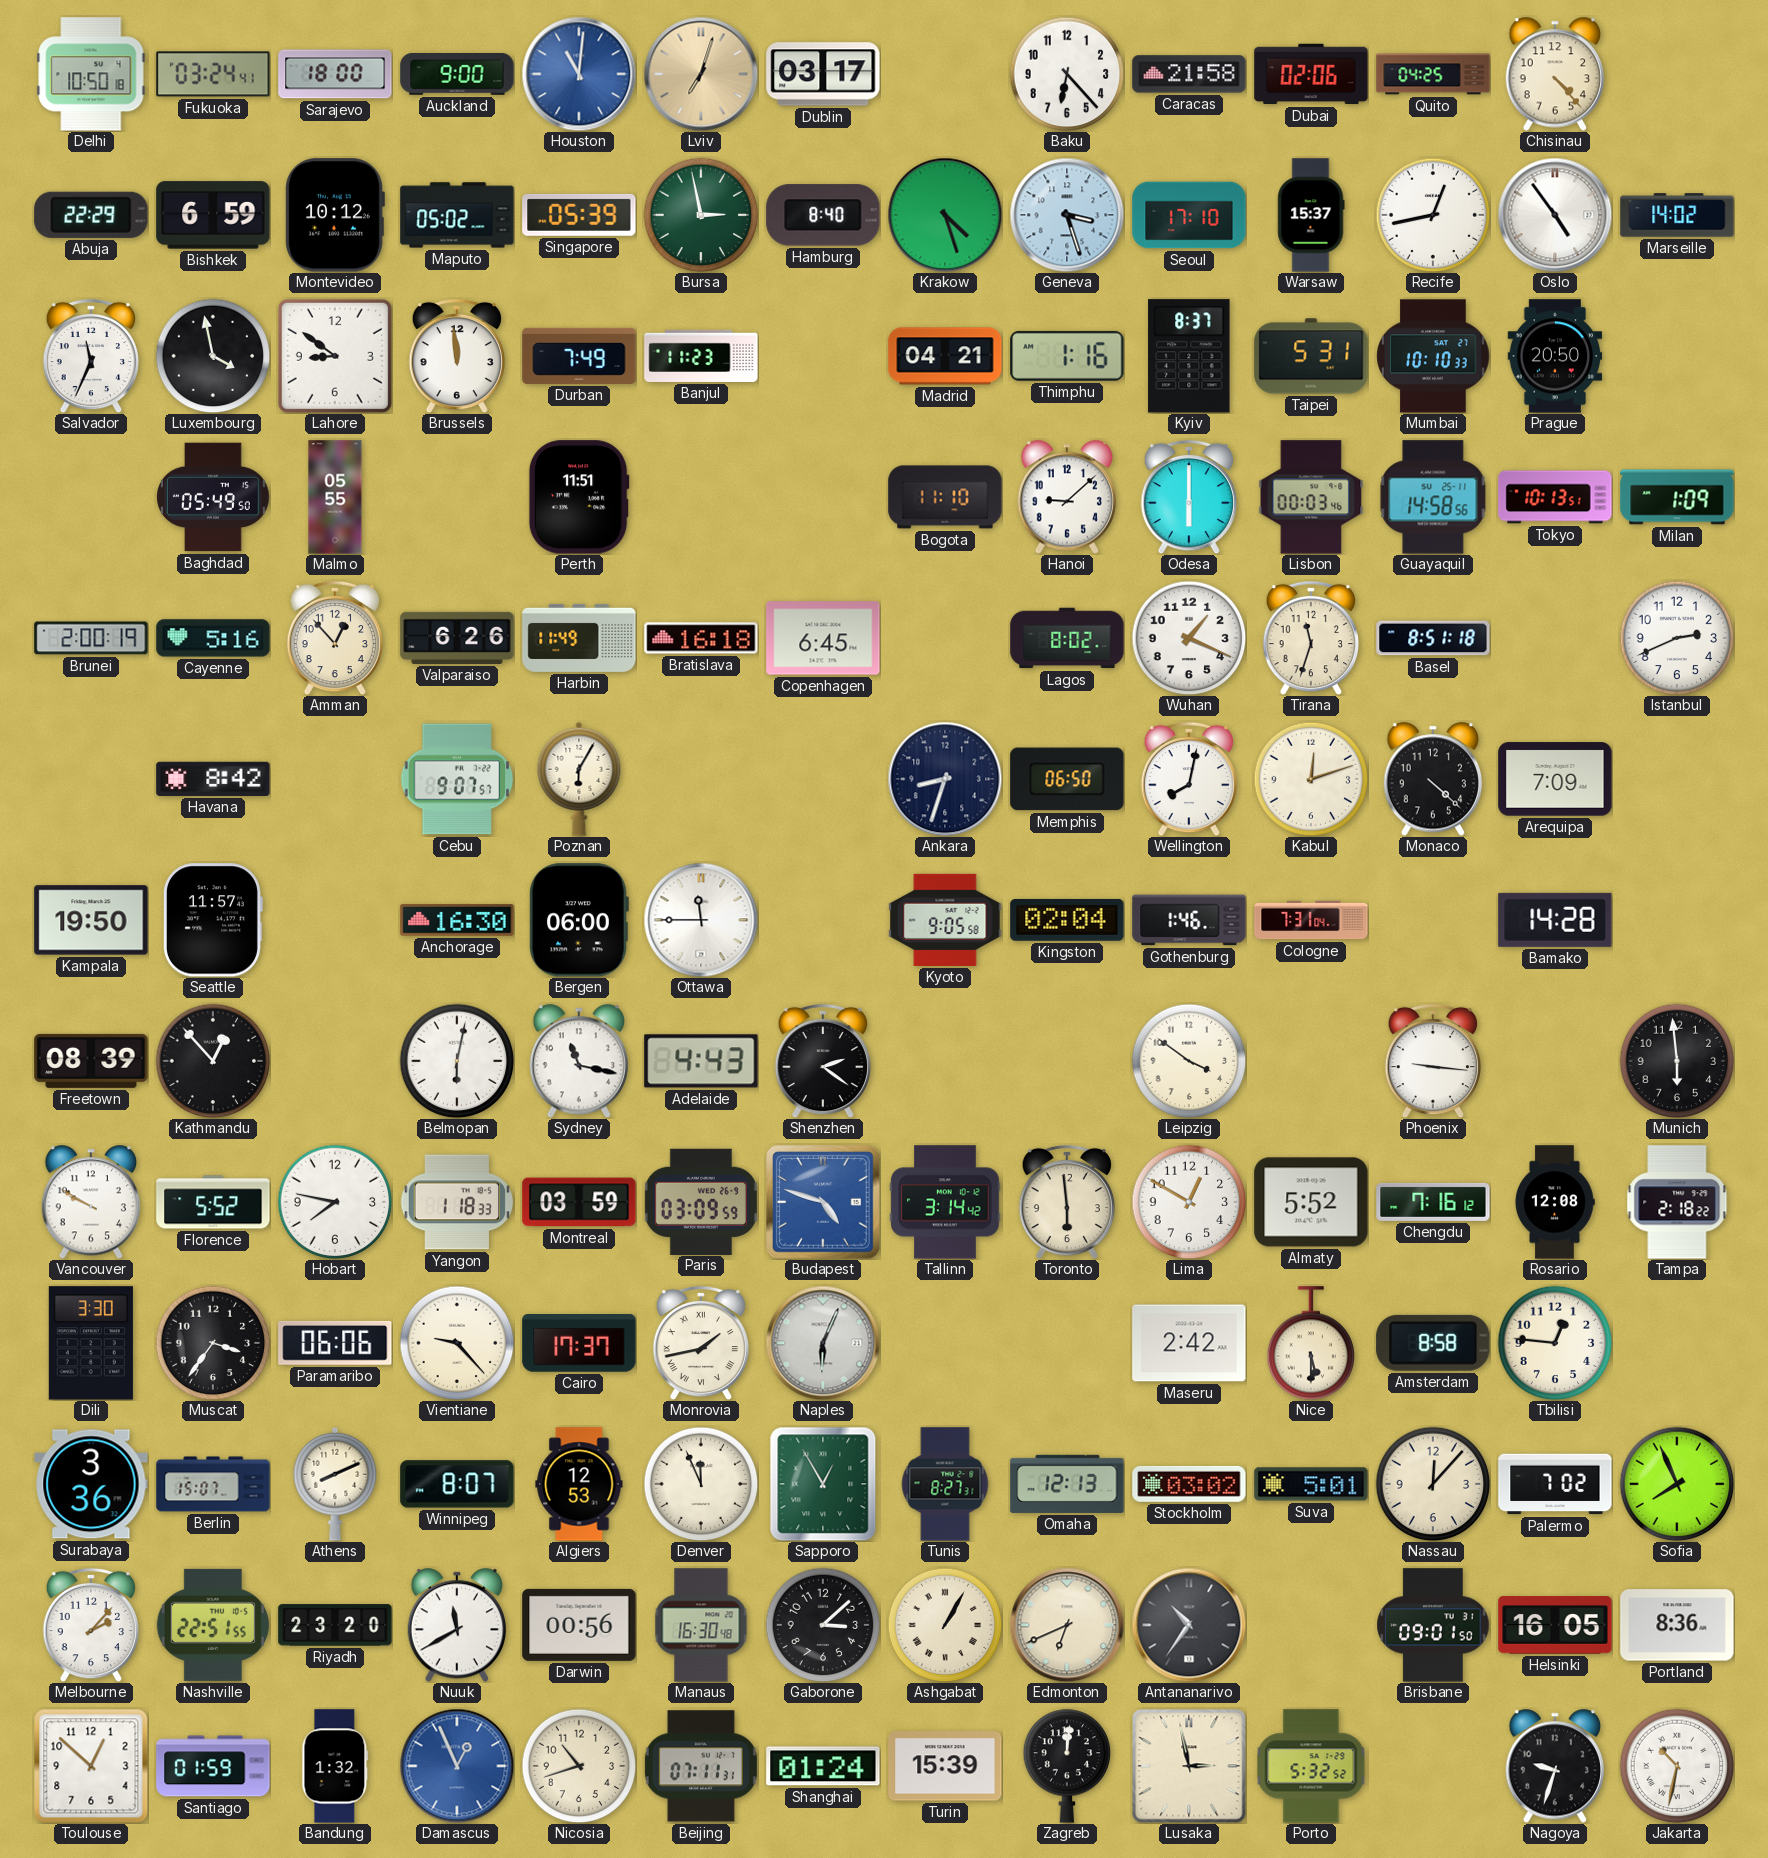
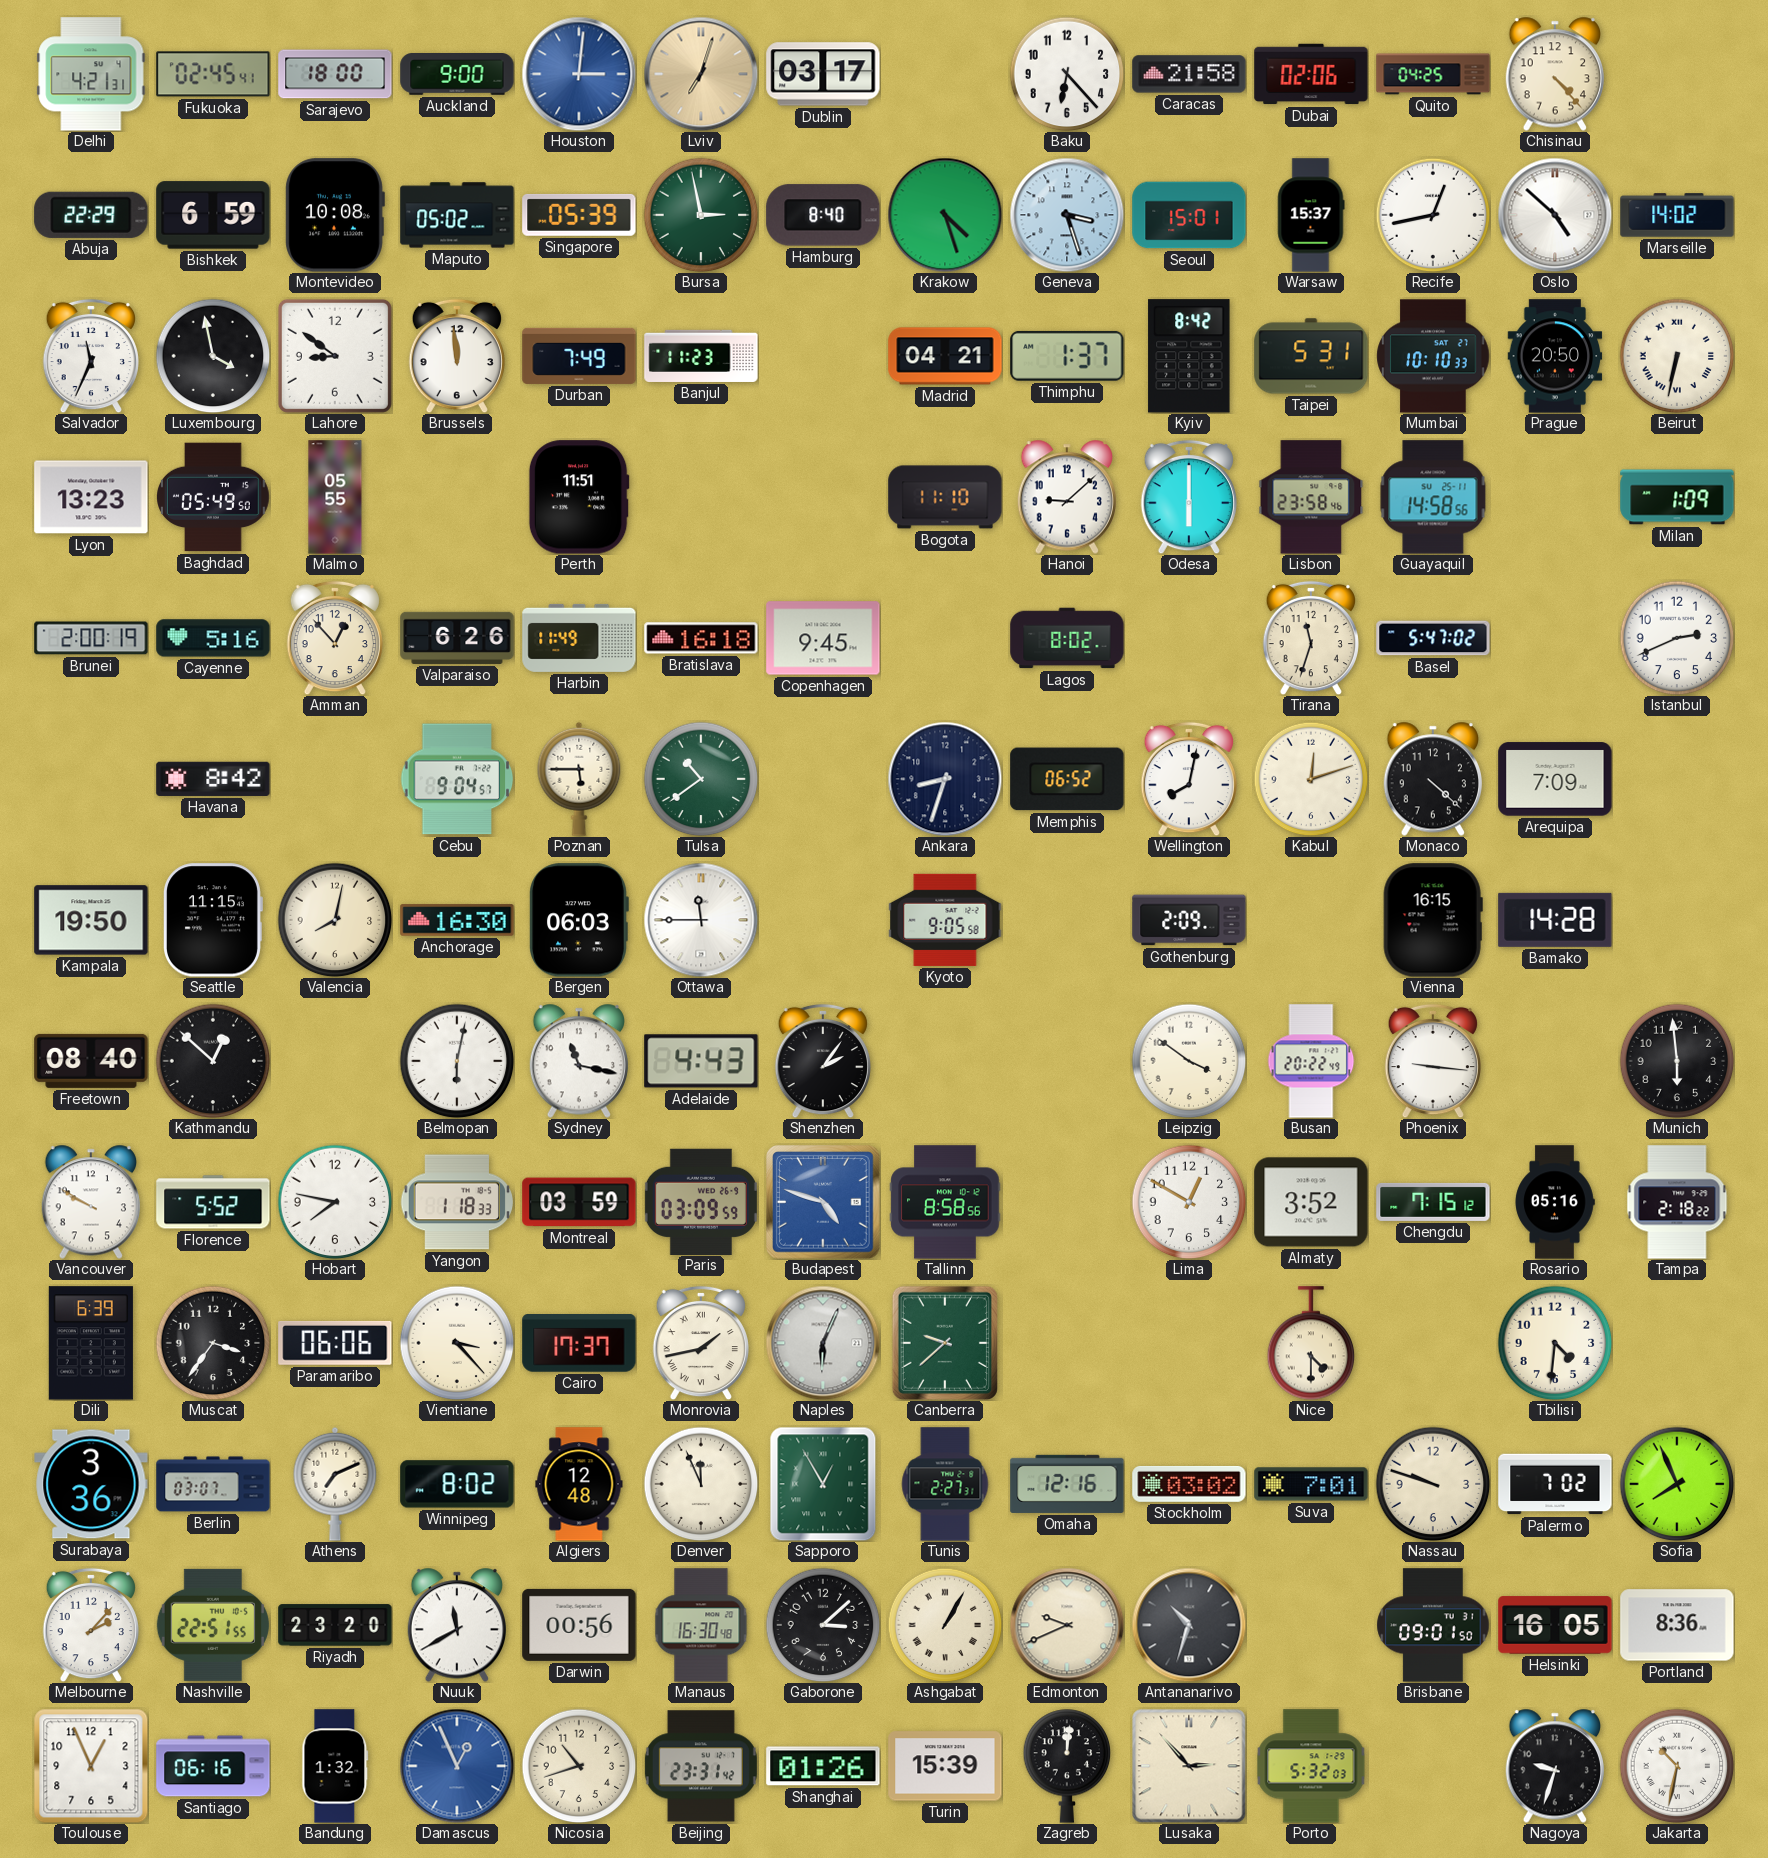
Delhi: 10:50 -> 4:21
Fukuoka: 03:24 -> 02:45
Houston: 11:01 -> 3:01
Montevideo: 10:12 -> 10:08
Seoul: 17:10 -> 15:01
Oslo: 4:54 -> 4:52
Thimphu: 1:16 -> 1:37
Kyiv: 8:37 -> 8:42
Beirut: none -> 6:32
Lyon: none -> 13:23
Lisbon: 00:03 -> 23:58
Tokyo: 10:13 -> none
Copenhagen: 6:45 -> 9:45
Wuhan: 1:19 -> none
Basel: 8:51 -> 5:47
Cebu: 9:07 -> 9:04
Poznan: 6:05 -> 5:45
Tulsa: none -> 10:39
Memphis: 06:50 -> 06:52
Seattle: 11:57 -> 11:15
Valencia: none -> 8:02
Bergen: 06:00 -> 06:03
Kingston: 02:04 -> none
Gothenburg: 1:46 -> 2:09
Cologne: 7:31 -> none
Vienna: none -> 16:15
Freetown: 08:39 -> 08:40
Kathmandu: 12:53 -> 12:52
Shenzhen: 2:21 -> 2:06
Busan: none -> 20:22
Tallinn: 3:14 -> 8:58
Toronto: 5:59 -> none
Almaty: 5:52 -> 3:52
Chengdu: 7:16 -> 7:15
Rosario: 12:08 -> 05:16
Dili: 3:30 -> 6:39
Vientiane: 9:23 -> 3:23
Canberra: none -> 9:38
Maseru: 2:42 -> none
Nice: 5:30 -> 4:30
Amsterdam: 8:58 -> none
Tbilisi: 12:46 -> 4:31
Berlin: 15:07 -> 03:07
Athens: 8:11 -> 7:11
Winnipeg: 8:07 -> 8:02
Algiers: 12:53 -> 12:48
Tunis: 8:27 -> 2:27
Omaha: 12:13 -> 12:16
Suva: 5:01 -> 7:01
Nassau: 12:07 -> 9:48
Edmonton: 6:41 -> 9:41
Antananarivo: 10:36 -> 10:33
Toulouse: 12:52 -> 12:56
Santiago: 01:59 -> 06:16
Beijing: 07:11 -> 23:31
Shanghai: 01:24 -> 01:26
Lusaka: 2:58 -> 2:53
Porto: 5:32:52 -> 5:32:03
